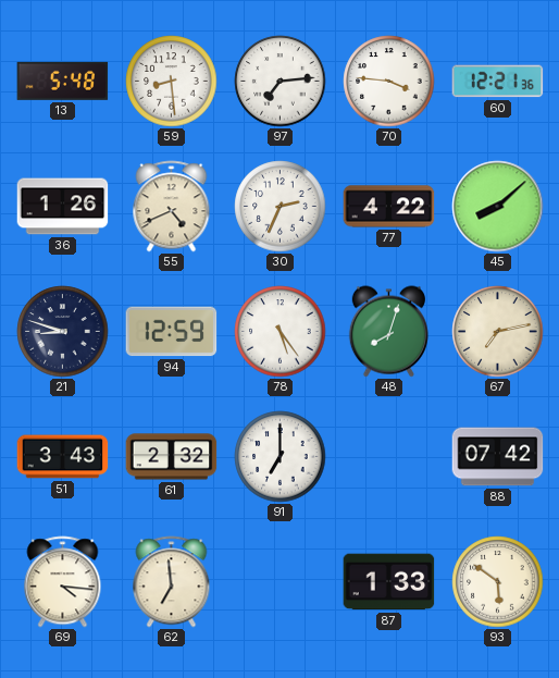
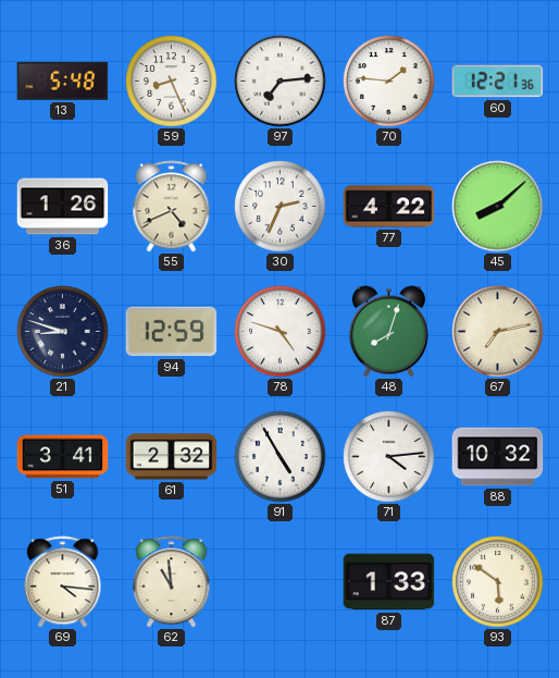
59: 8:29 -> 8:26
70: 3:46 -> 1:46
78: 5:24 -> 4:48
51: 3:43 -> 3:41
91: 7:00 -> 4:55
71: none -> 4:14
88: 07:42 -> 10:32
62: 6:59 -> 10:59
